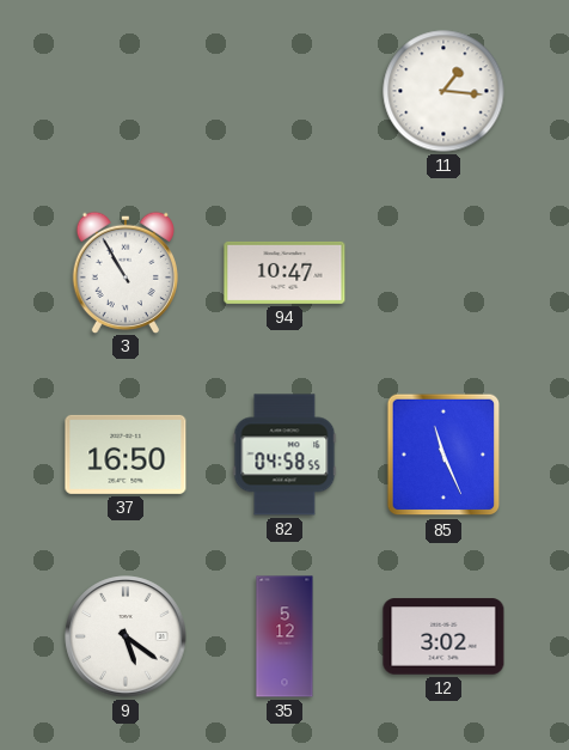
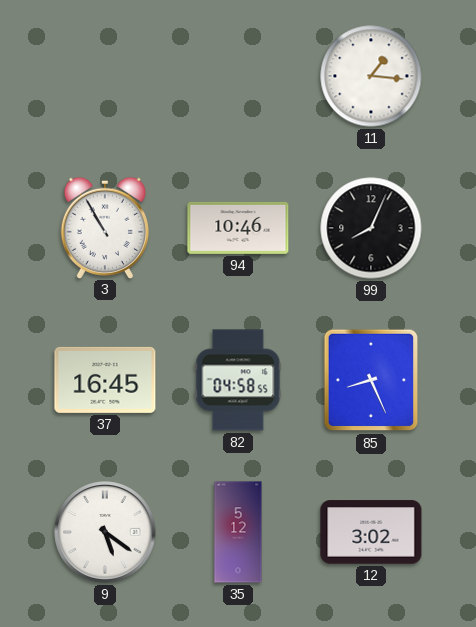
94: 10:47 -> 10:46
99: none -> 8:04
37: 16:50 -> 16:45
85: 11:26 -> 8:26
